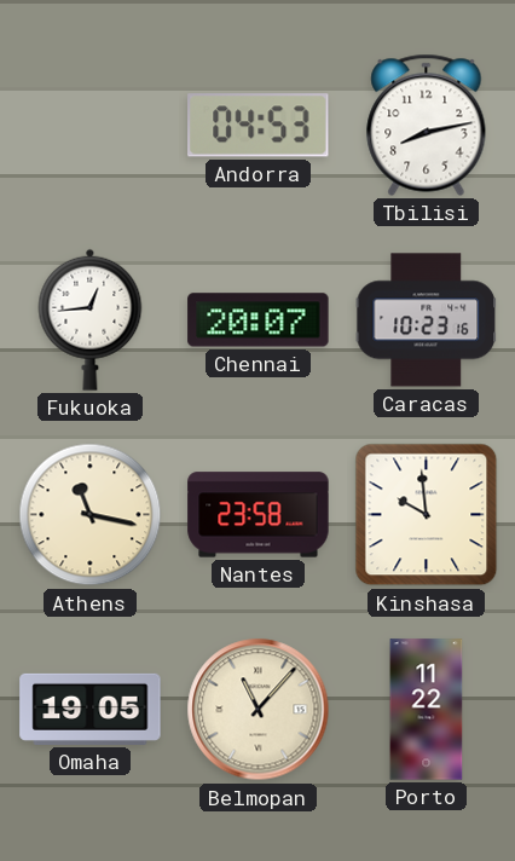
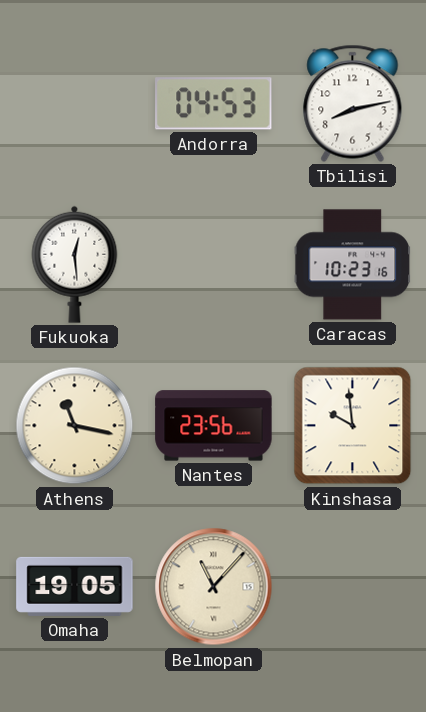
Fukuoka: 12:44 -> 12:29
Chennai: 20:07 -> none
Nantes: 23:58 -> 23:56
Porto: 11:22 -> none
